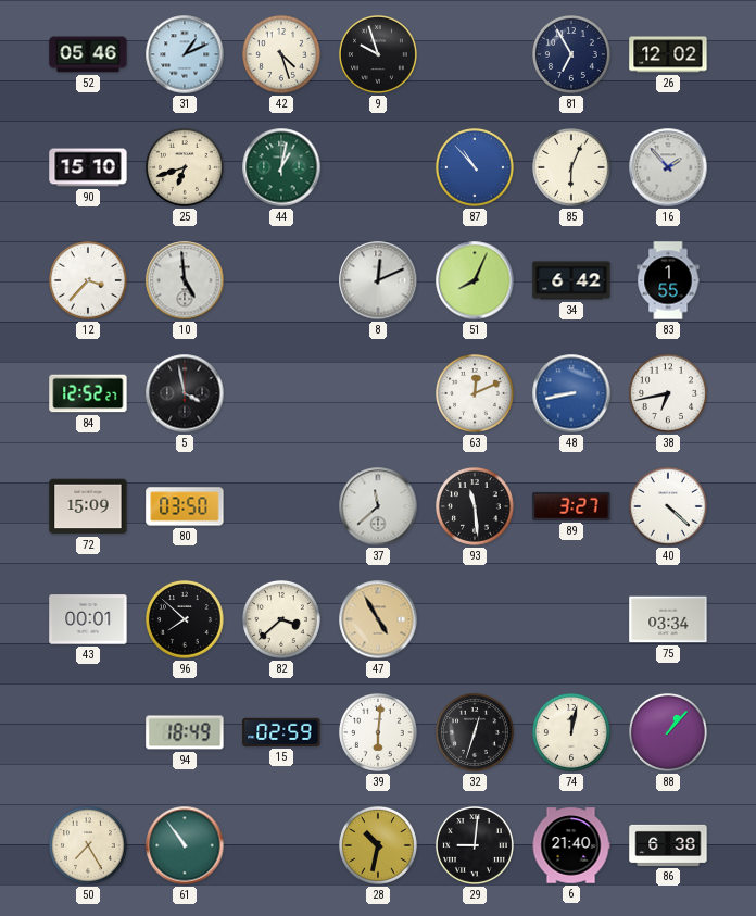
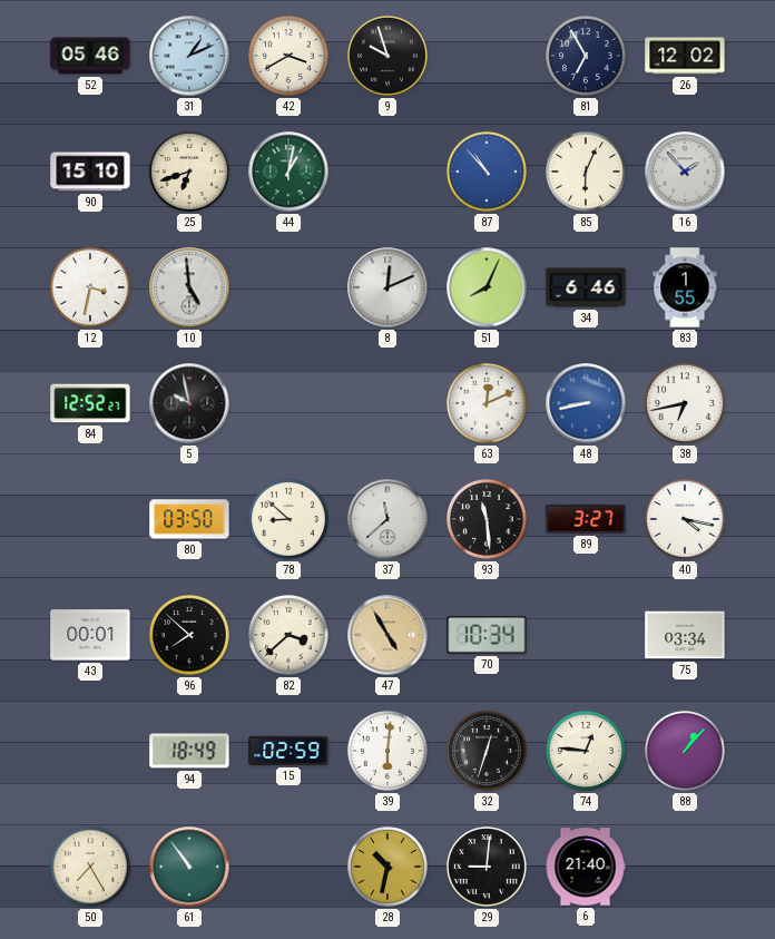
42: 4:27 -> 3:40
12: 3:37 -> 3:32
34: 6:42 -> 6:46
5: 3:58 -> 9:58
72: 15:09 -> none
78: none -> 8:52
40: 4:22 -> 4:17
70: none -> 10:34
74: 12:02 -> 12:46
86: 6:38 -> none
